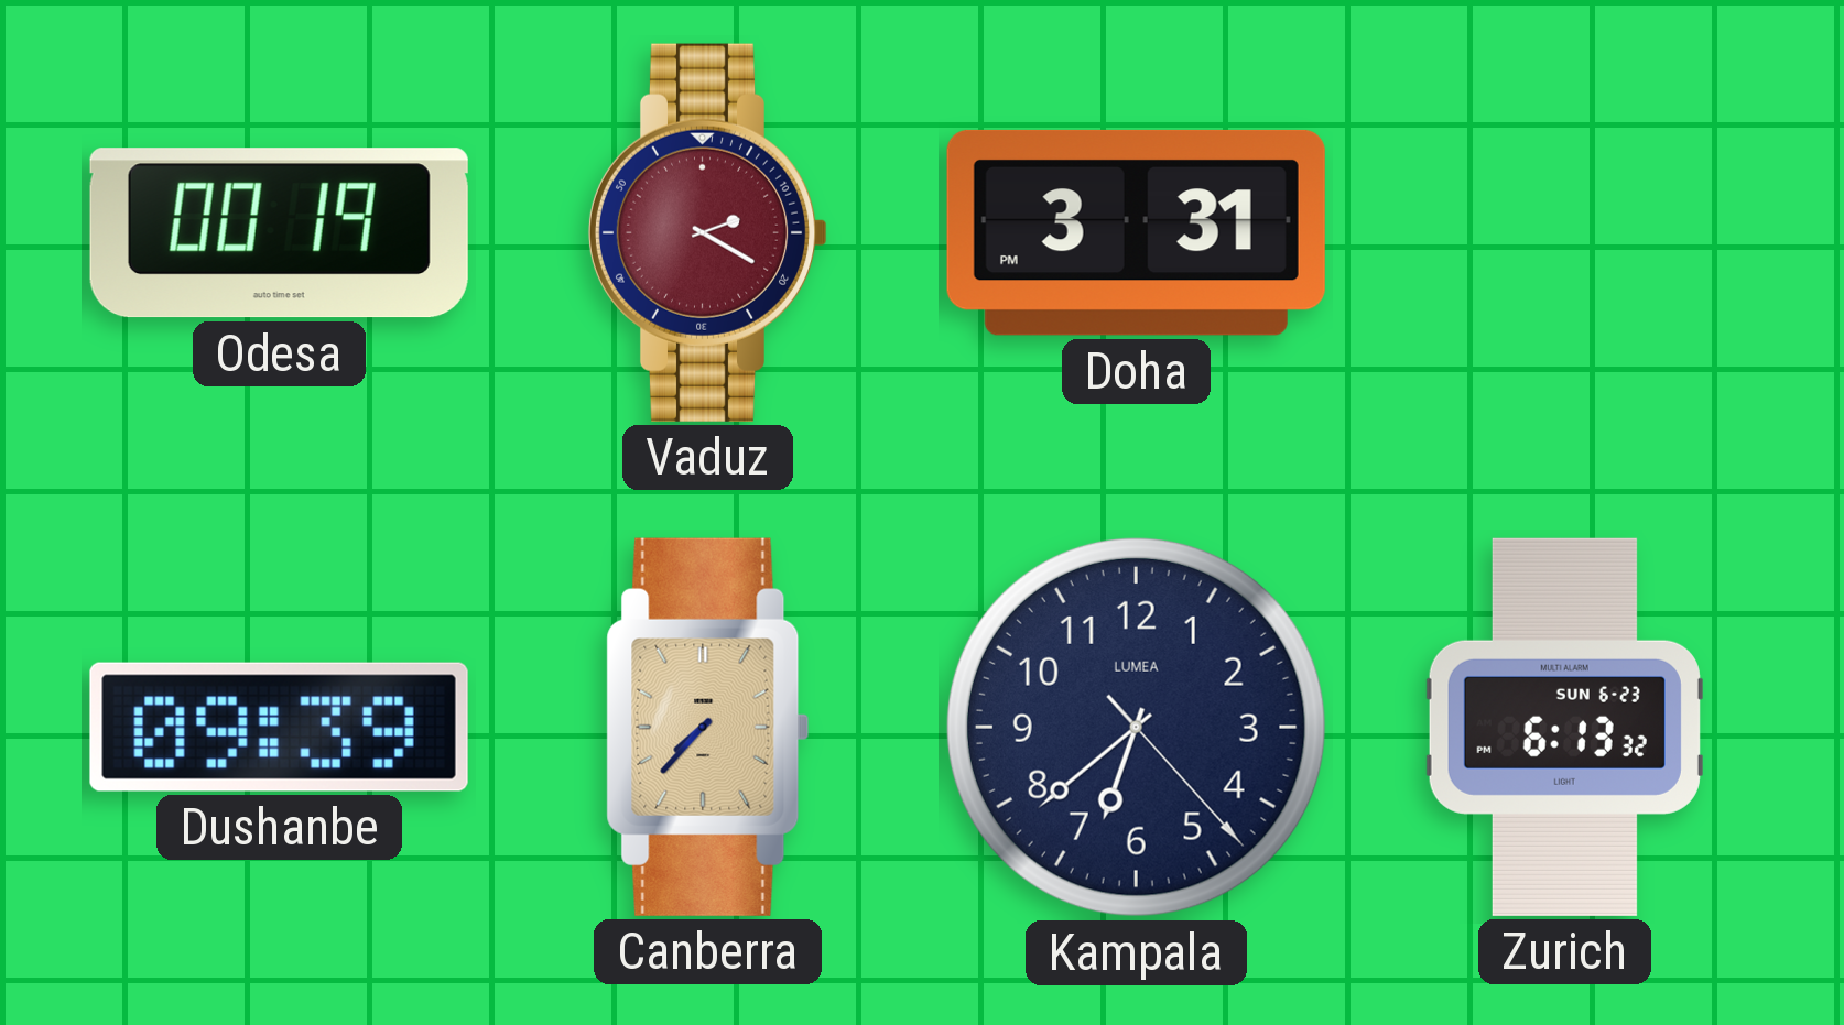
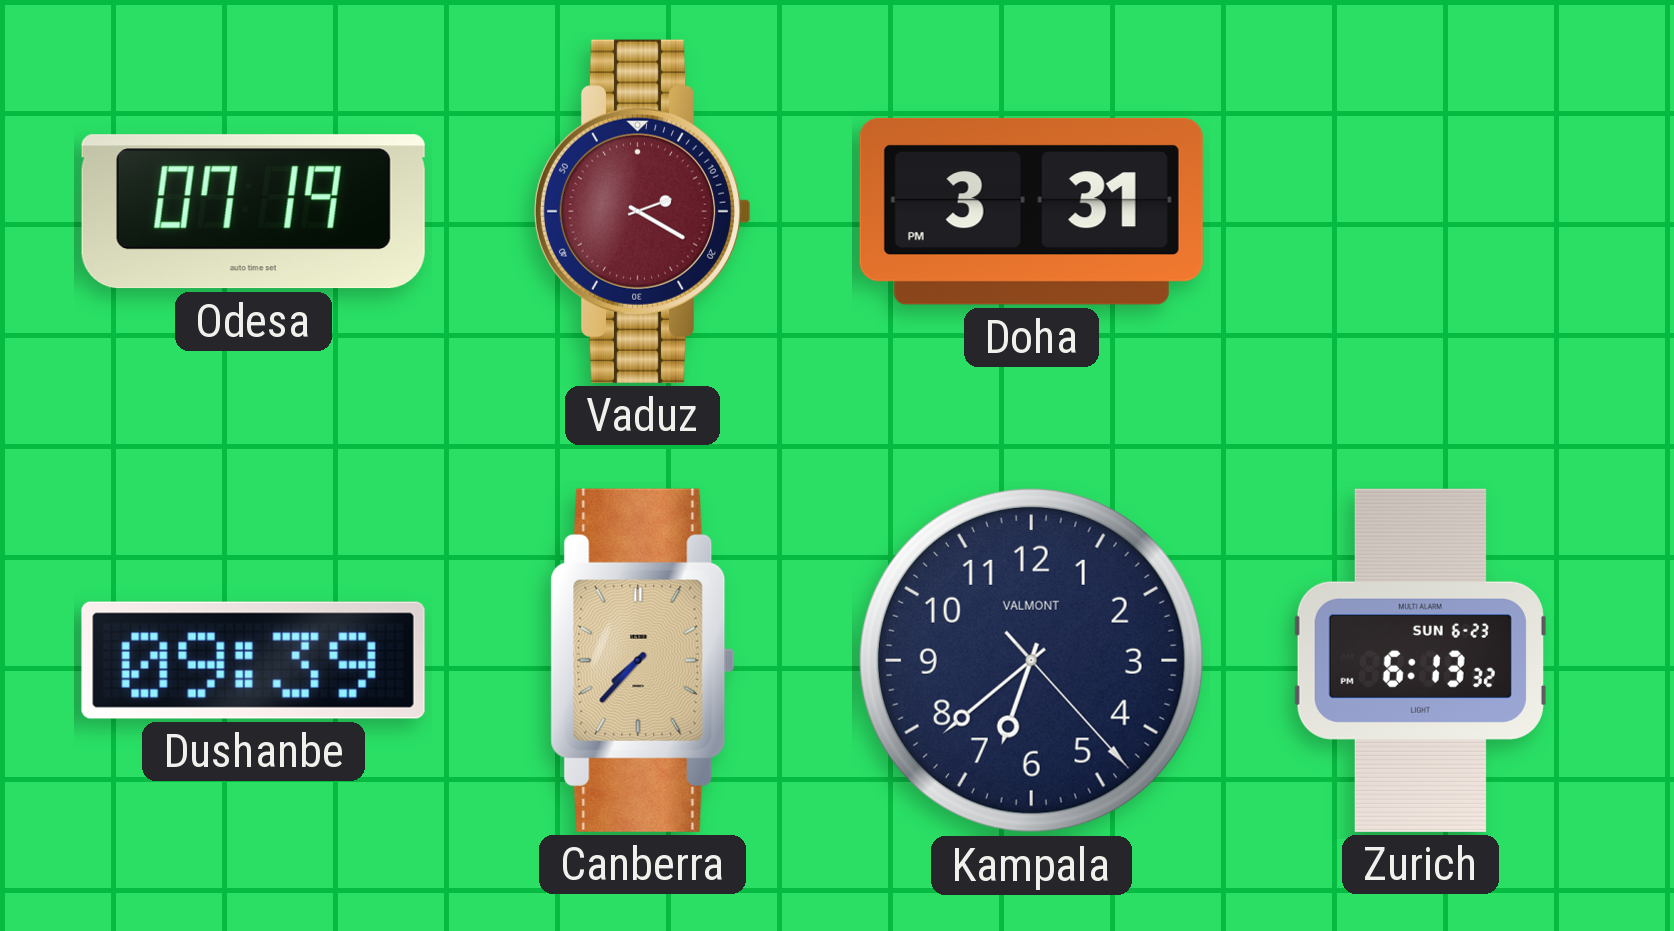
Odesa: 00:19 -> 07:19
Kampala brand: LUMEA -> VALMONT
